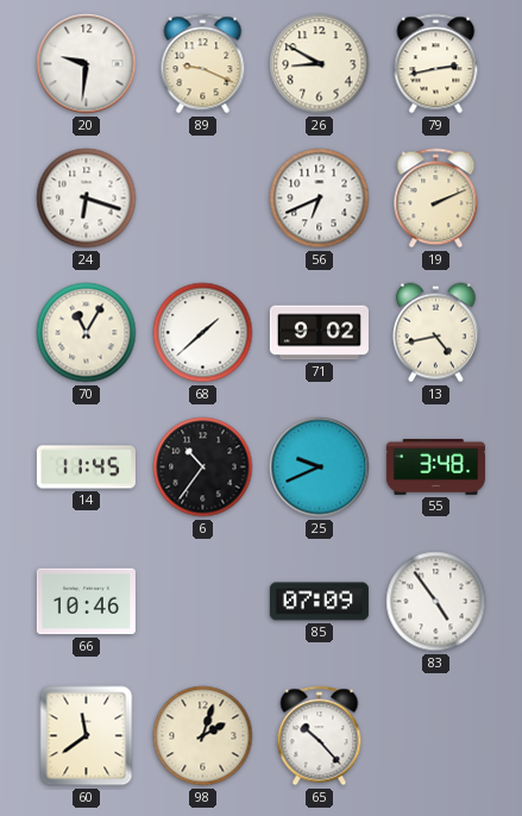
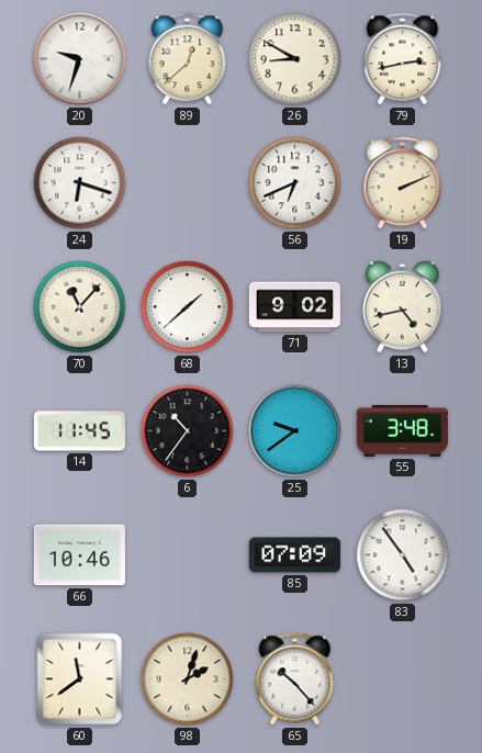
20: 9:31 -> 9:33
89: 9:19 -> 12:38
70: 11:05 -> 11:07
25: 9:41 -> 9:39
